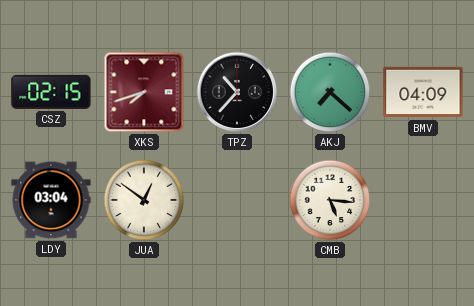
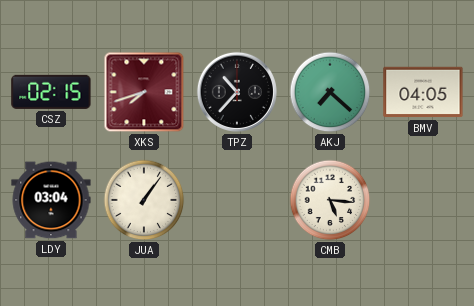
BMV: 04:09 -> 04:05
JUA: 12:51 -> 1:06
